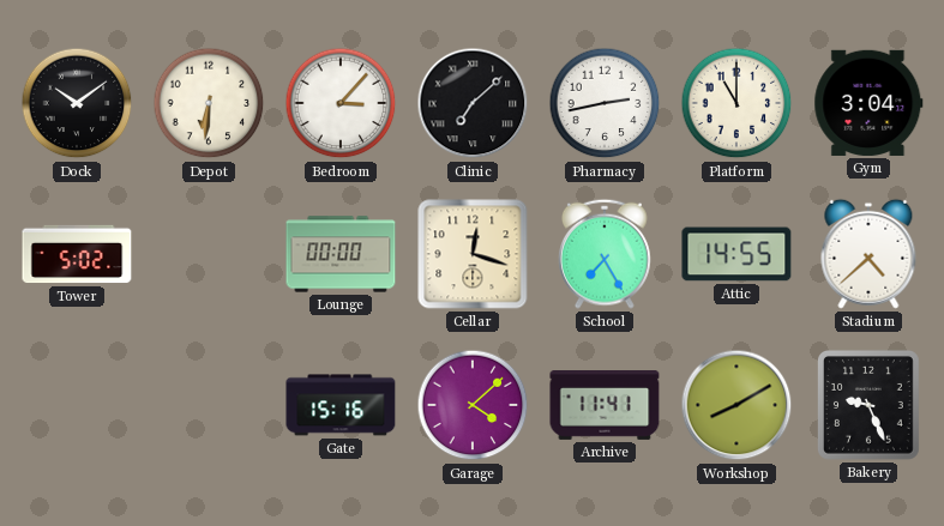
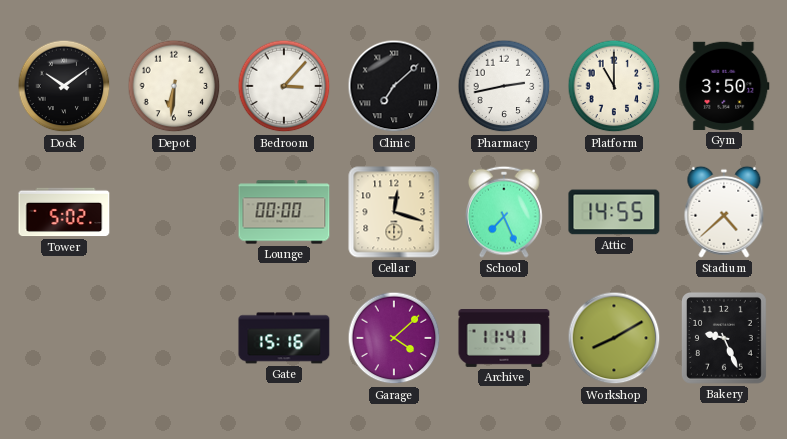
Gym: 3:04 -> 3:50
School: 7:25 -> 7:26
